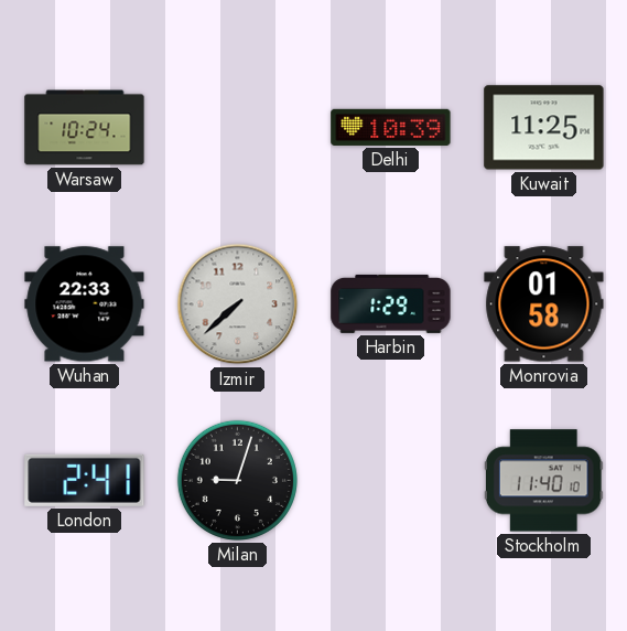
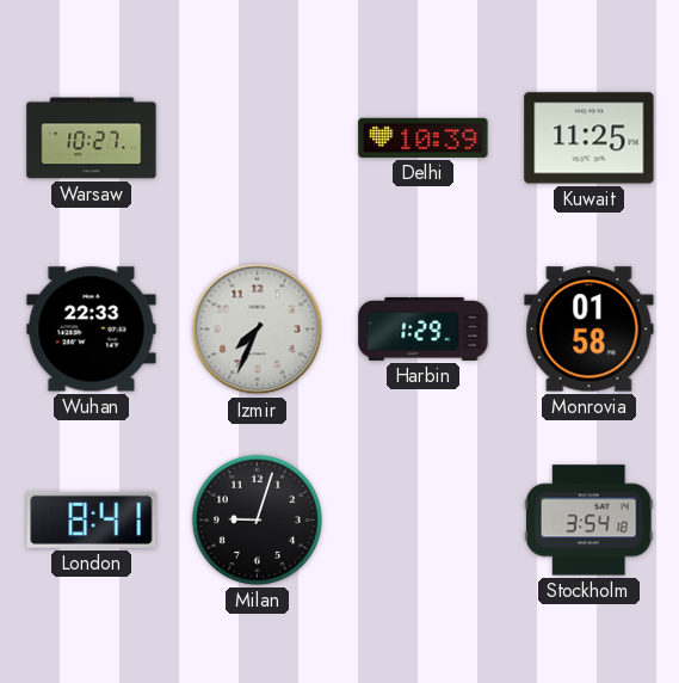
Warsaw: 10:24 -> 10:27
Izmir: 7:38 -> 7:34
London: 2:41 -> 8:41
Stockholm: 11:40 -> 3:54
